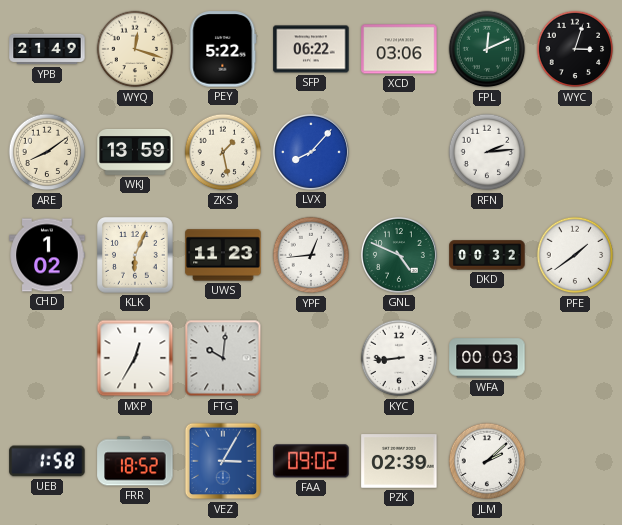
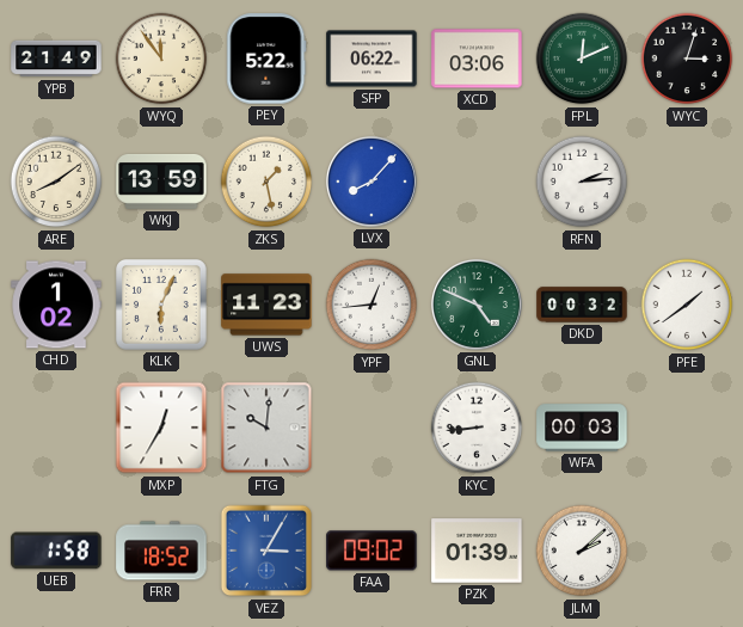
WYQ: 12:18 -> 11:54
PZK: 02:39 -> 01:39
